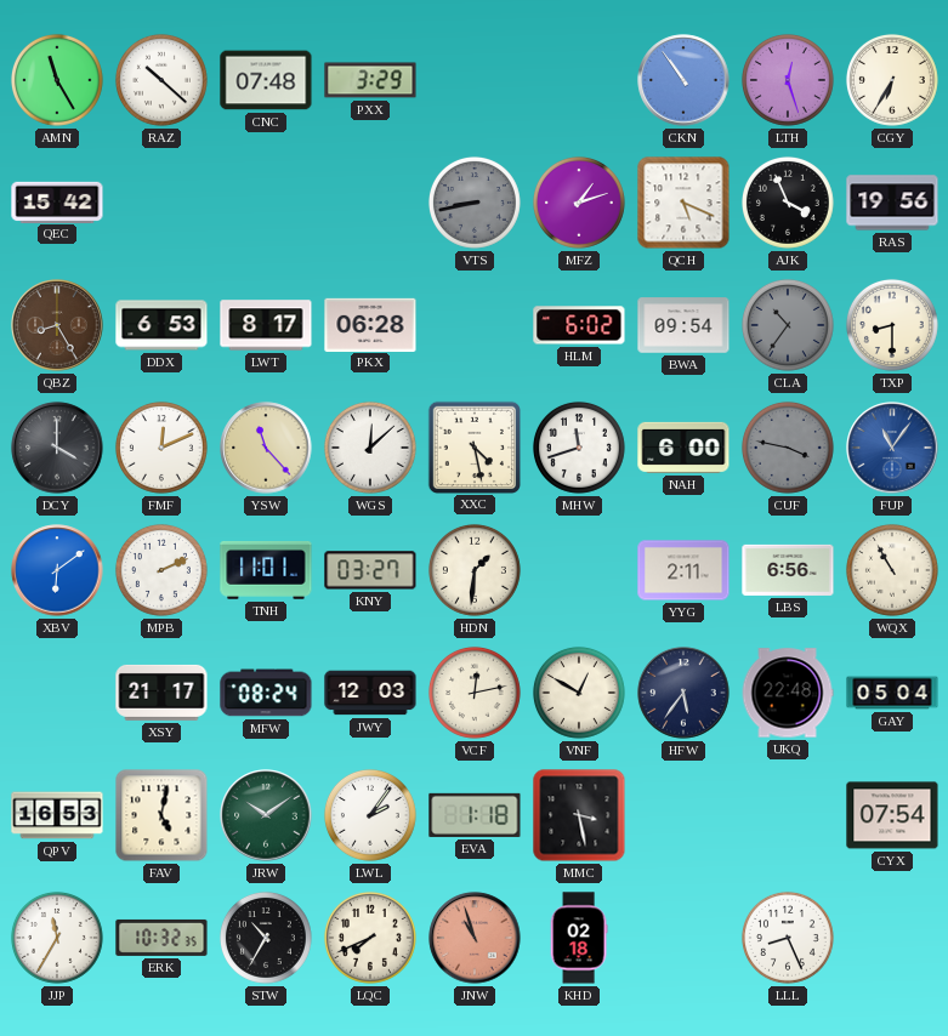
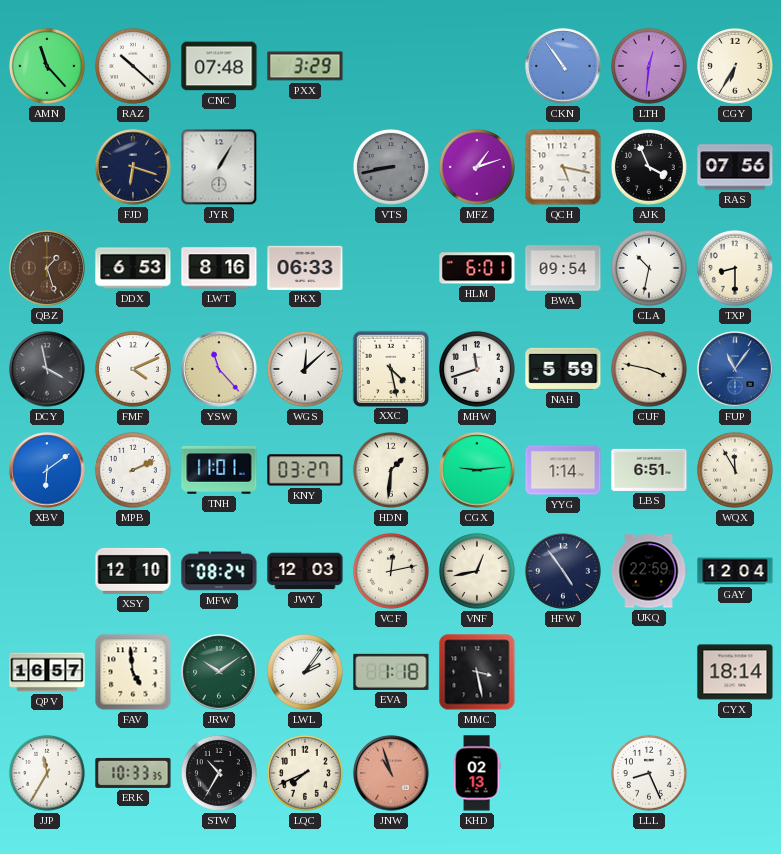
AMN: 11:25 -> 11:23
LTH: 12:27 -> 12:31
QEC: 15:42 -> none
FJD: none -> 6:18
JYR: none -> 1:05
QCH: 5:19 -> 5:17
RAS: 19:56 -> 07:56
QBZ: 8:25 -> 1:27
LWT: 8:17 -> 8:16
PKX: 06:28 -> 06:33
HLM: 6:02 -> 6:01
CLA: 10:36 -> 10:32
CLA dial: grey -> white
DCY: 4:00 -> 3:58
FMF: 12:11 -> 4:11
NAH: 6:00 -> 5:59
CUF dial: grey -> cream
CGX: none -> 9:14
YYG: 2:11 -> 1:14
LBS: 6:56 -> 6:51
WQX: 10:55 -> 11:55
XSY: 21:17 -> 12:10
VNF: 12:50 -> 12:43
HFW: 5:36 -> 4:54
UKQ: 22:48 -> 22:59
GAY: 05:04 -> 12:04
QPV: 16:53 -> 16:57
FAV: 5:02 -> 4:59
CYX: 07:54 -> 18:14
ERK: 10:32 -> 10:33
KHD: 02:18 -> 02:13
